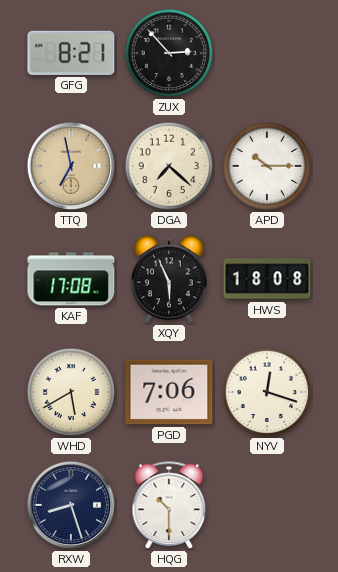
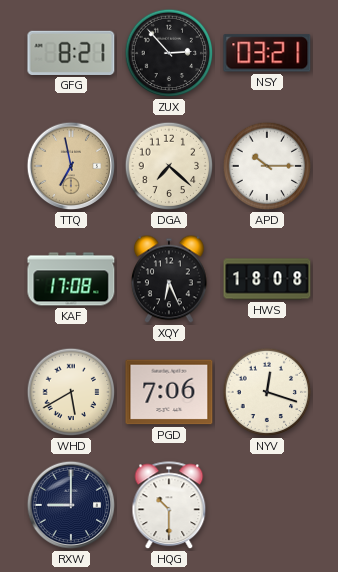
NSY: none -> 03:21
XQY: 5:56 -> 6:26
RXW: 8:27 -> 9:00
